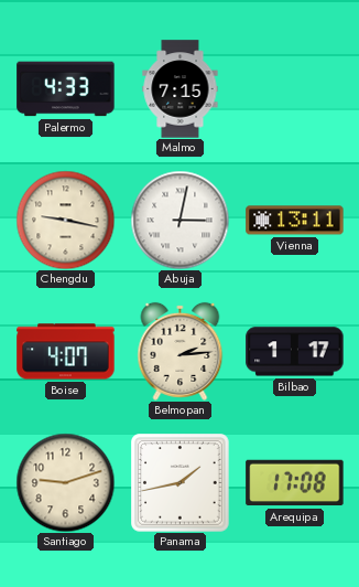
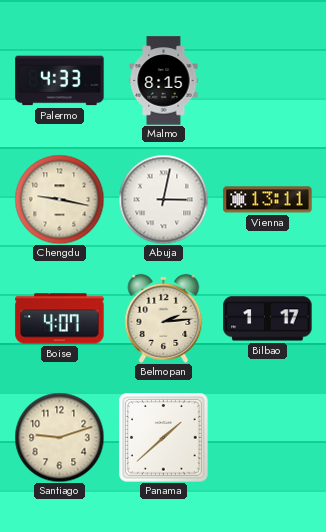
Malmo: 7:15 -> 8:15
Panama: 1:43 -> 1:38
Arequipa: 17:08 -> none
